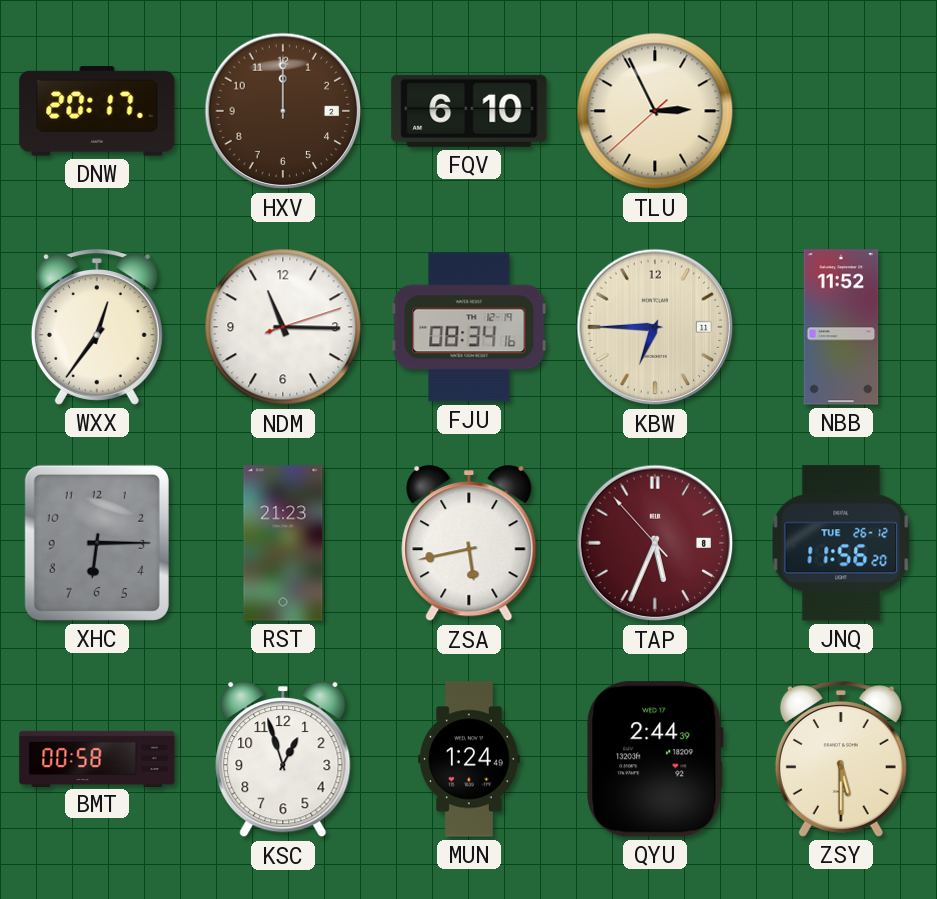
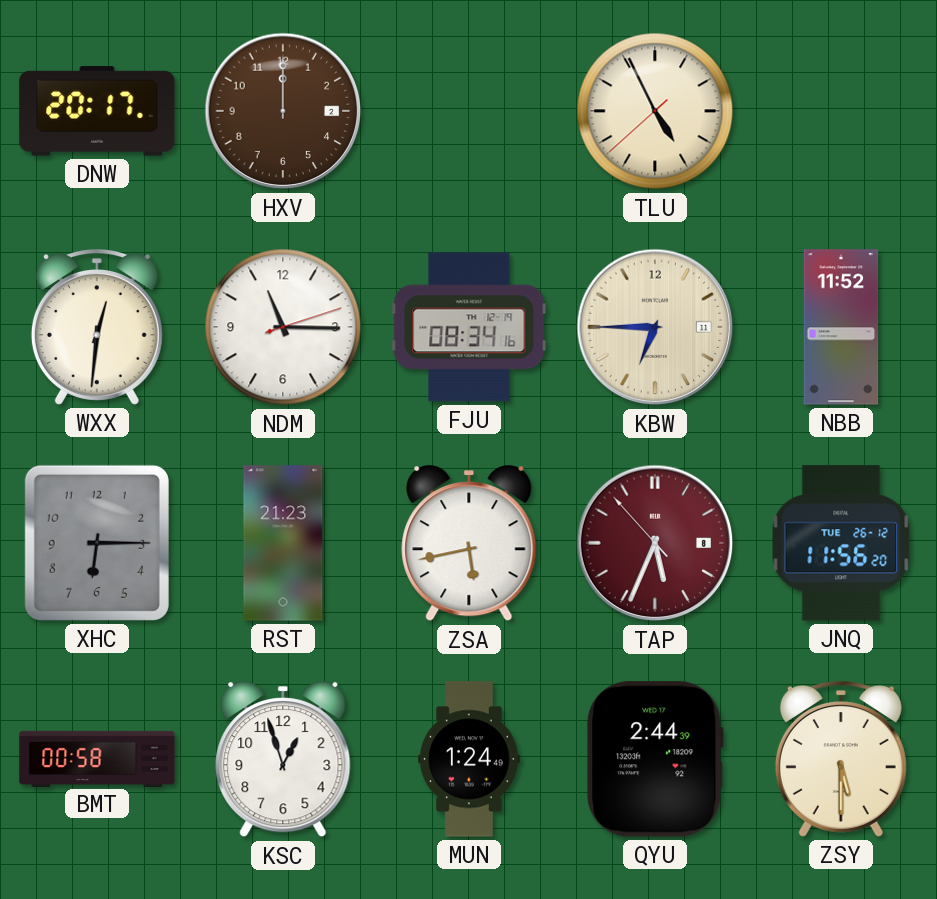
FQV: 6:10 -> none
TLU: 2:55 -> 4:55
WXX: 12:36 -> 12:31
